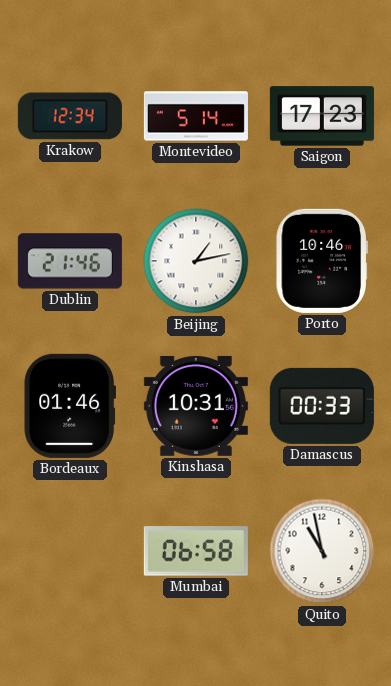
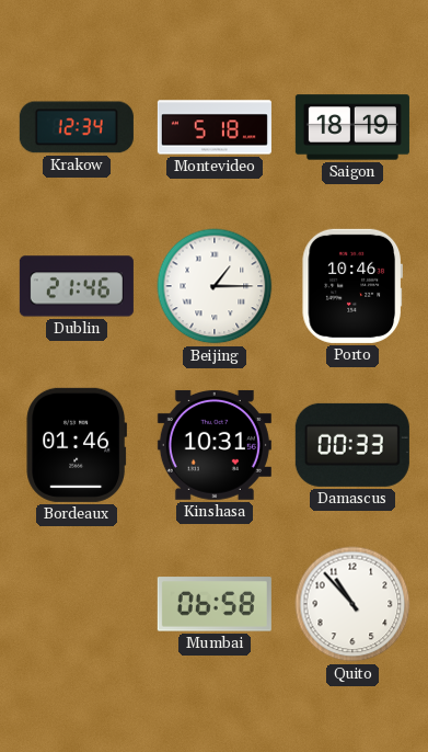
Montevideo: 5:14 -> 5:18
Saigon: 17:23 -> 18:19
Beijing: 1:13 -> 1:15
Quito: 10:58 -> 10:53
